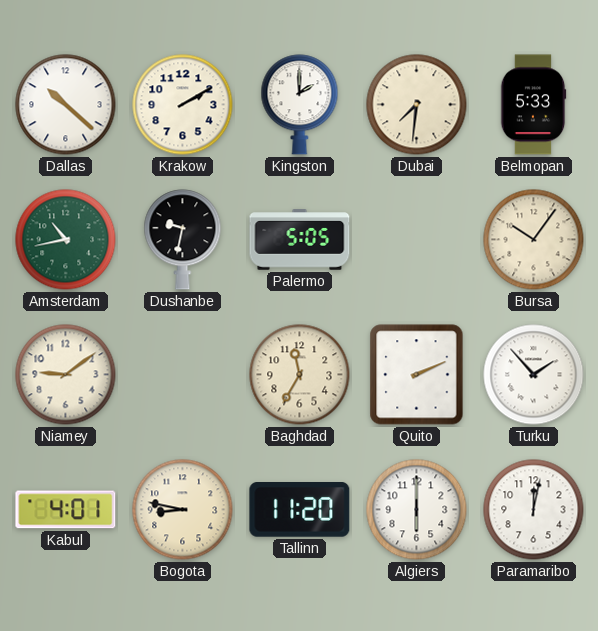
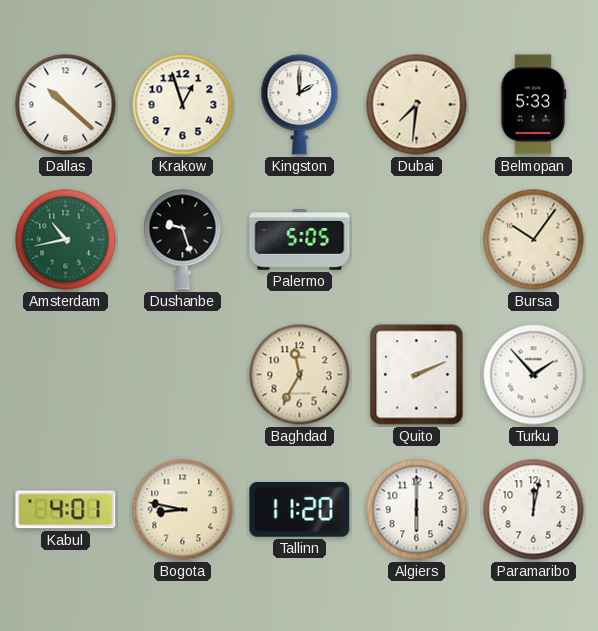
Krakow: 2:10 -> 12:57
Dushanbe: 9:32 -> 9:27
Niamey: 9:09 -> none
